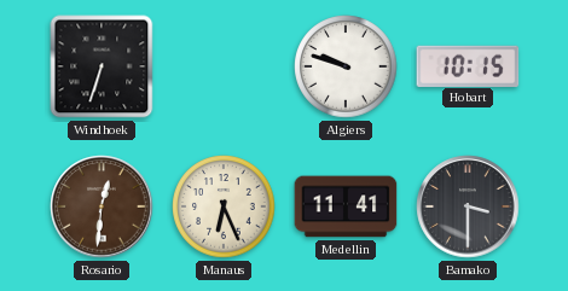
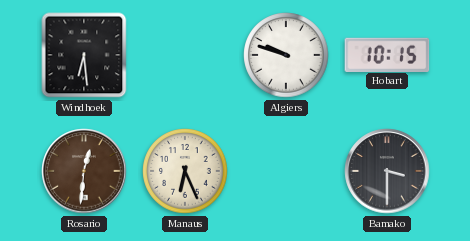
Windhoek: 6:33 -> 6:29
Medellin: 11:41 -> none
